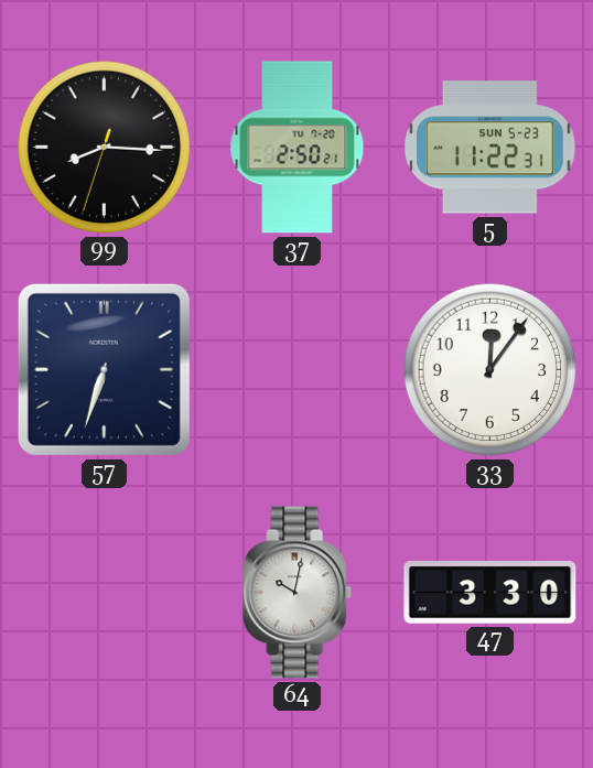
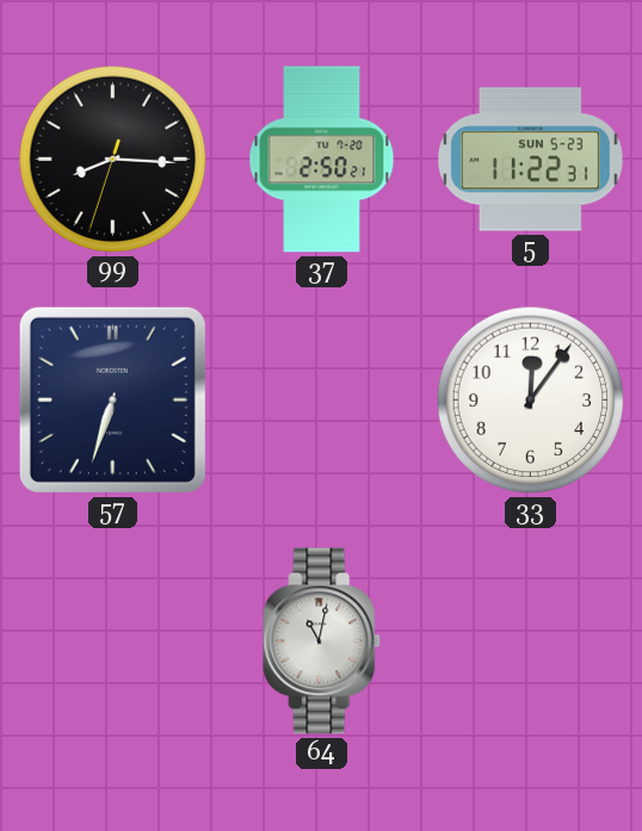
64: 10:02 -> 11:02
47: 3:30 -> none
